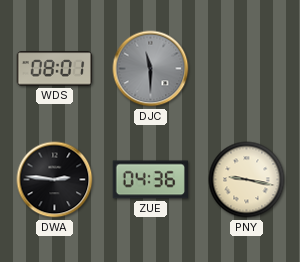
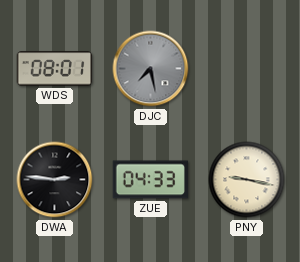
DJC: 11:30 -> 7:28
ZUE: 04:36 -> 04:33
